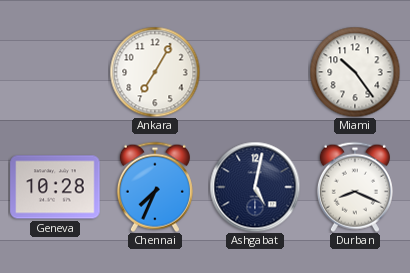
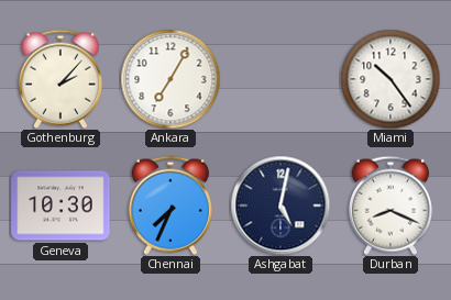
Gothenburg: none -> 2:07
Geneva: 10:28 -> 10:30
